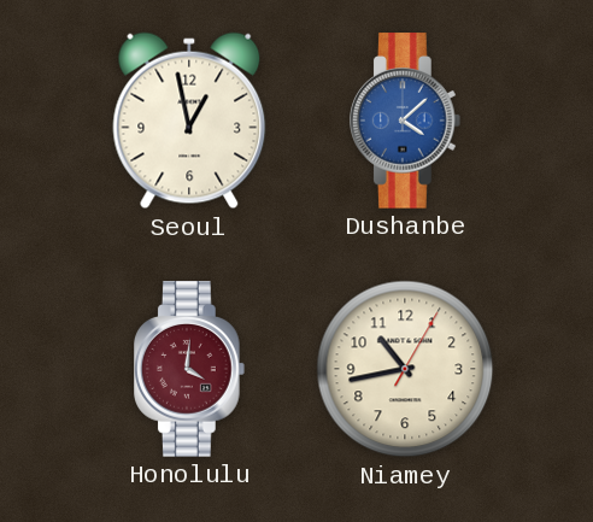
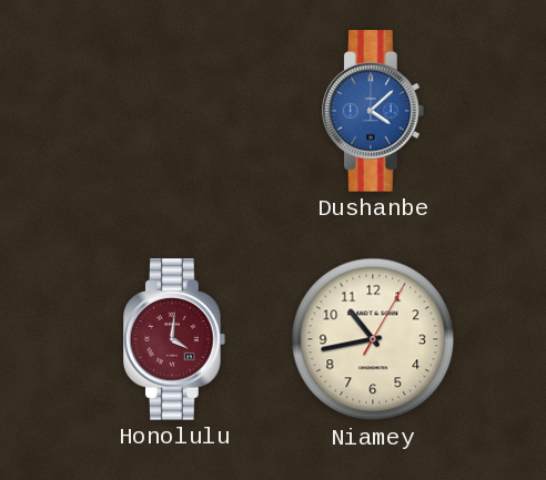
Seoul: 12:58 -> none
